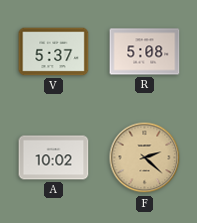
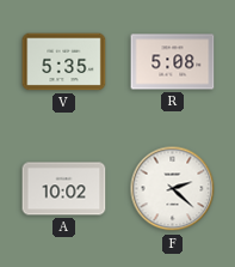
V: 5:37 -> 5:35
F dial: champagne -> white
